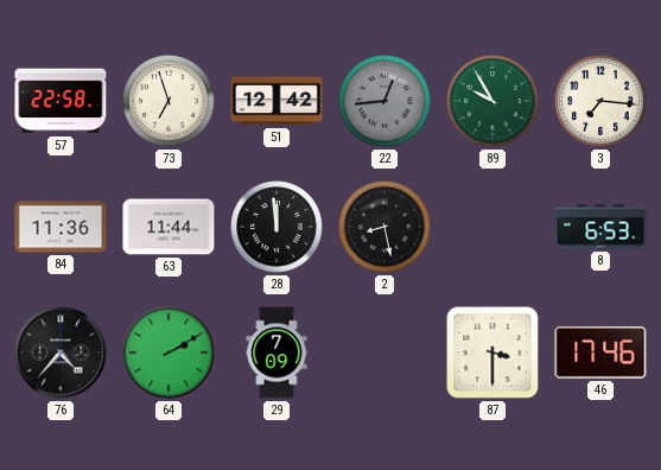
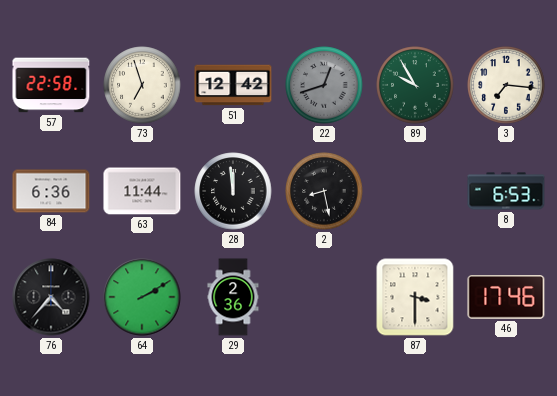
22: 12:44 -> 12:42
84: 11:36 -> 6:36
29: 7:09 -> 2:36
